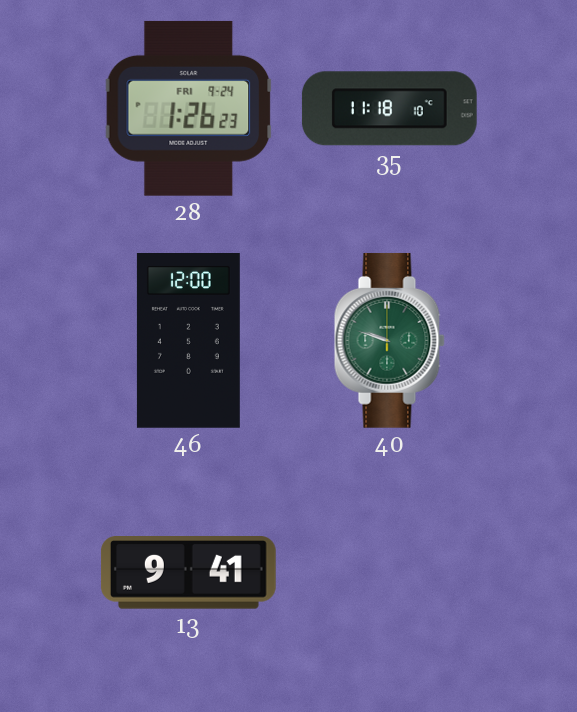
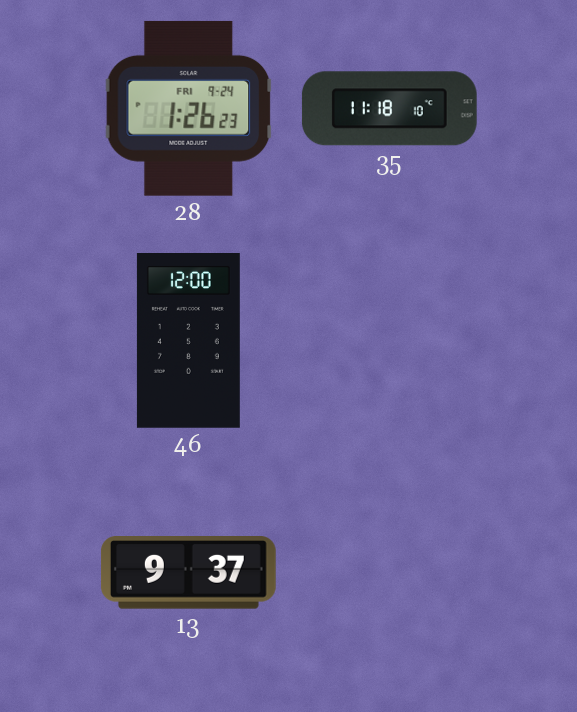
40: 9:48 -> none
13: 9:41 -> 9:37
